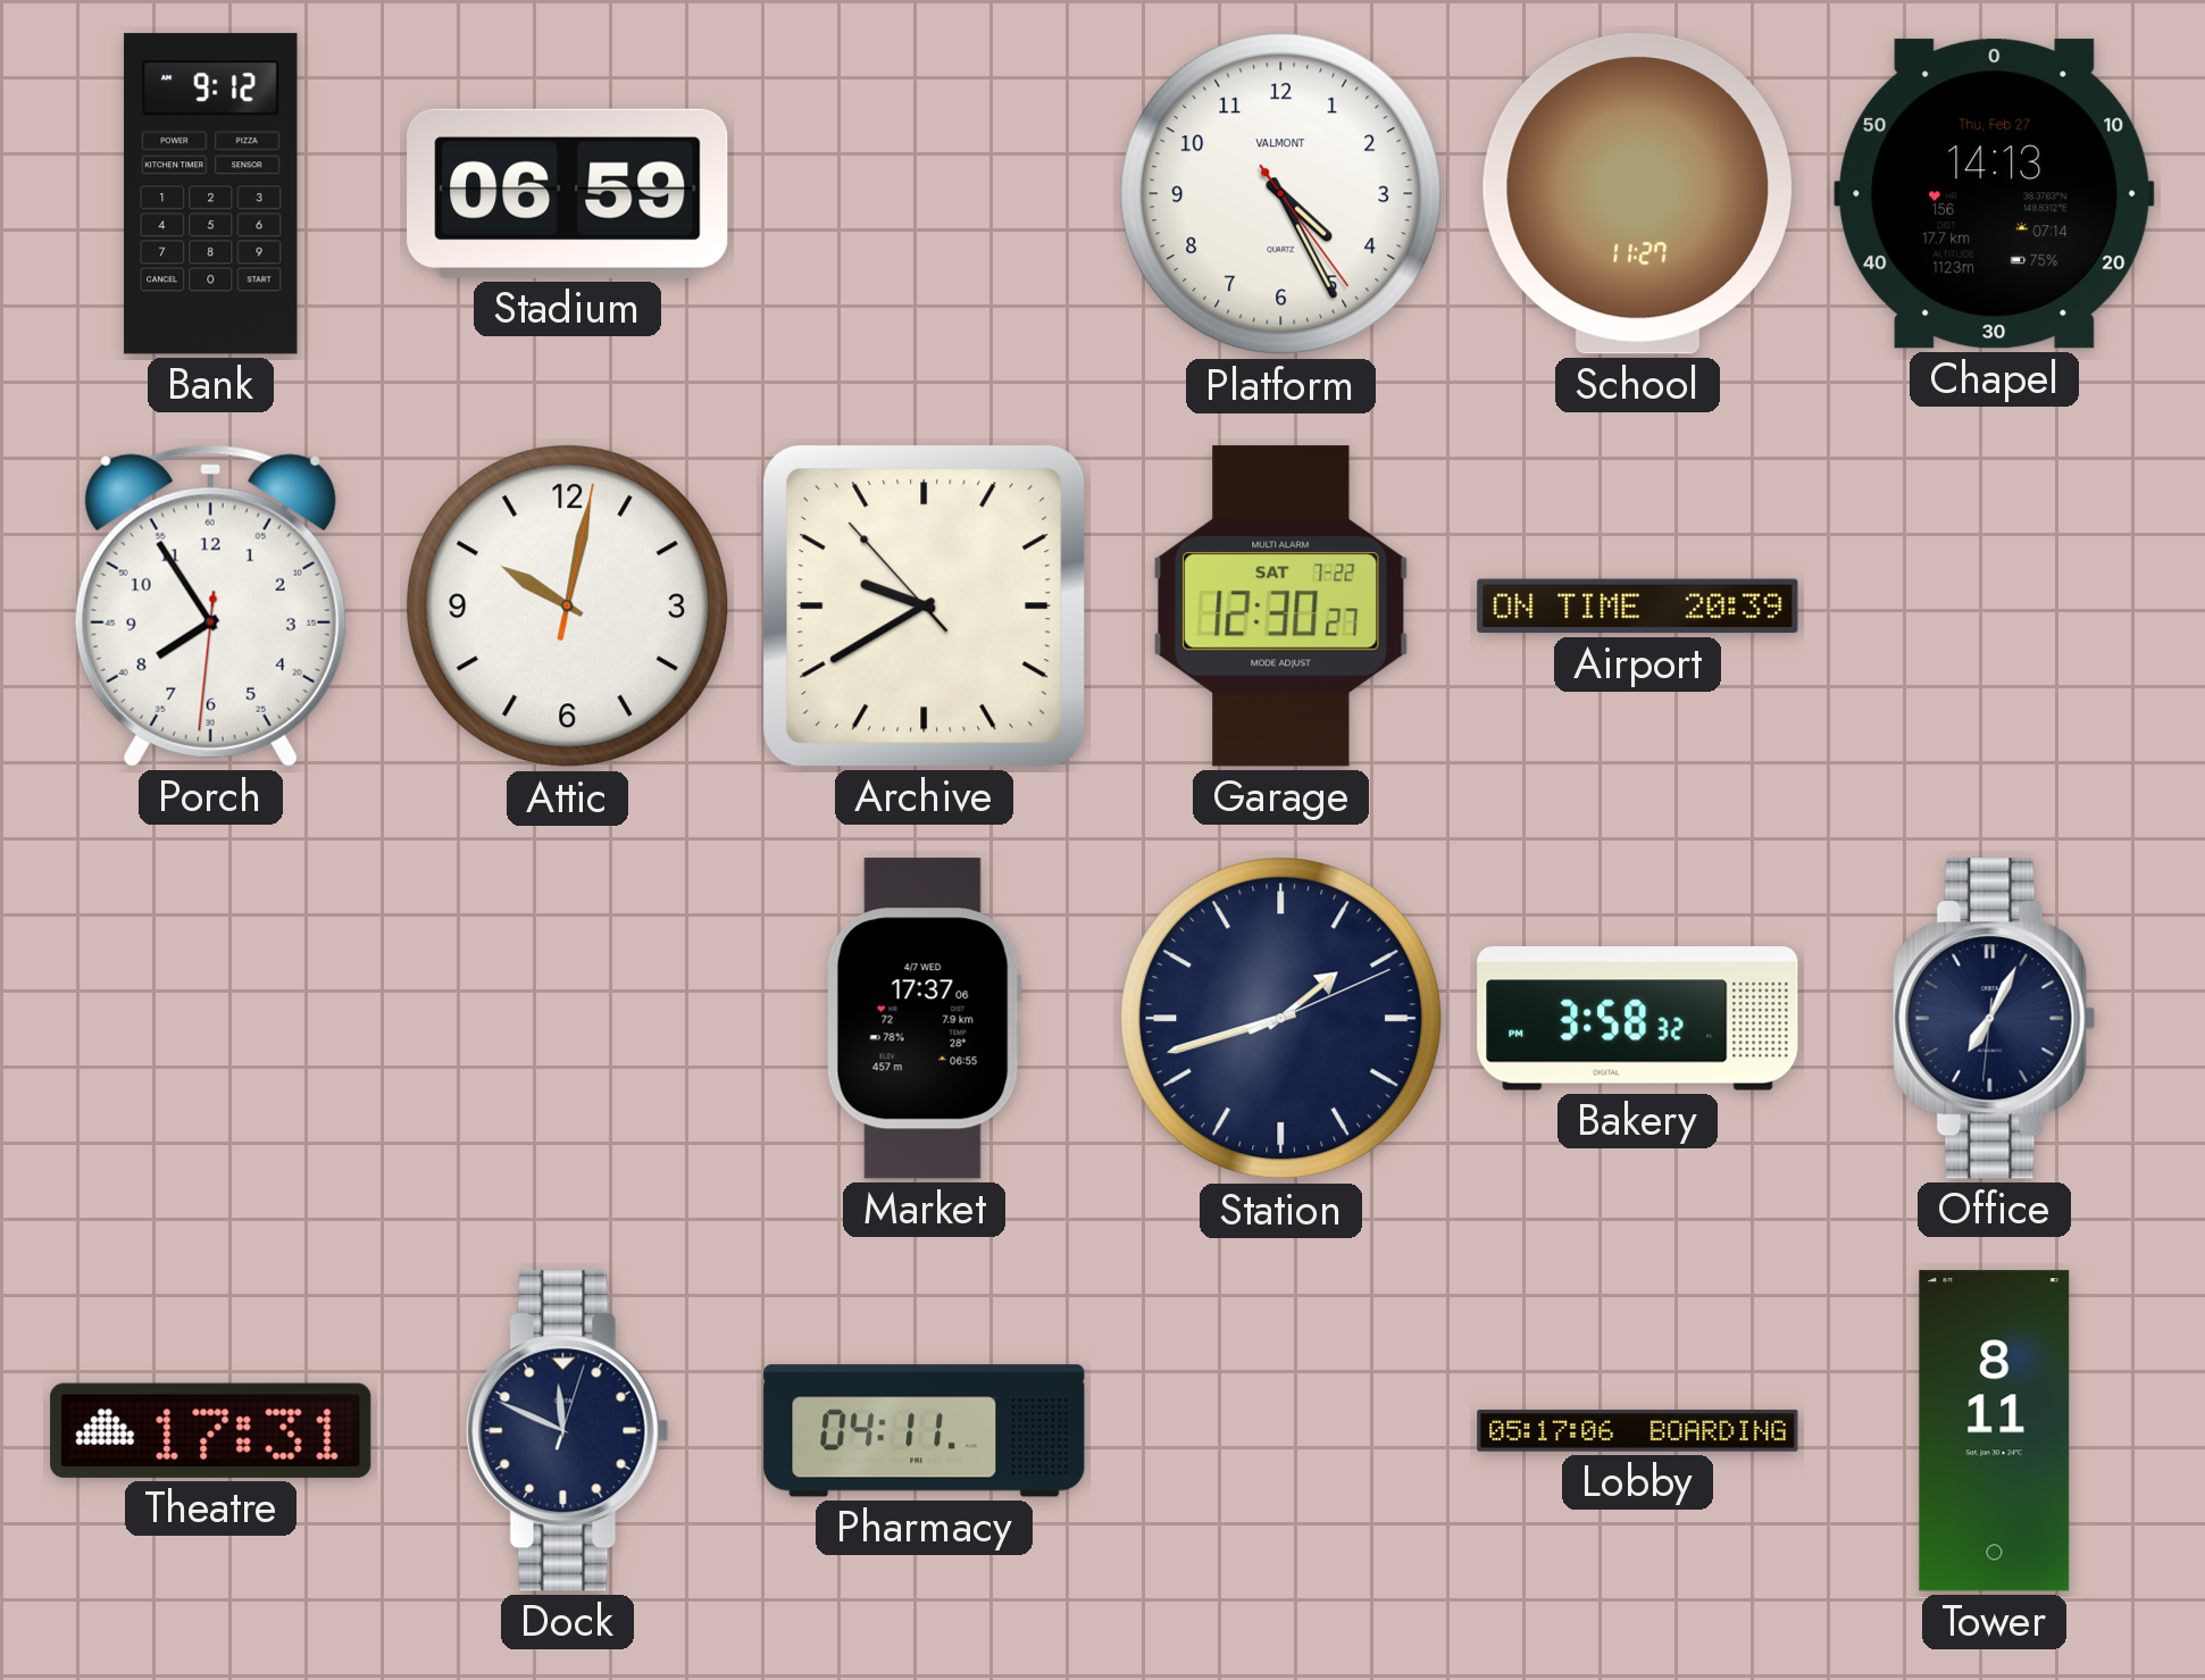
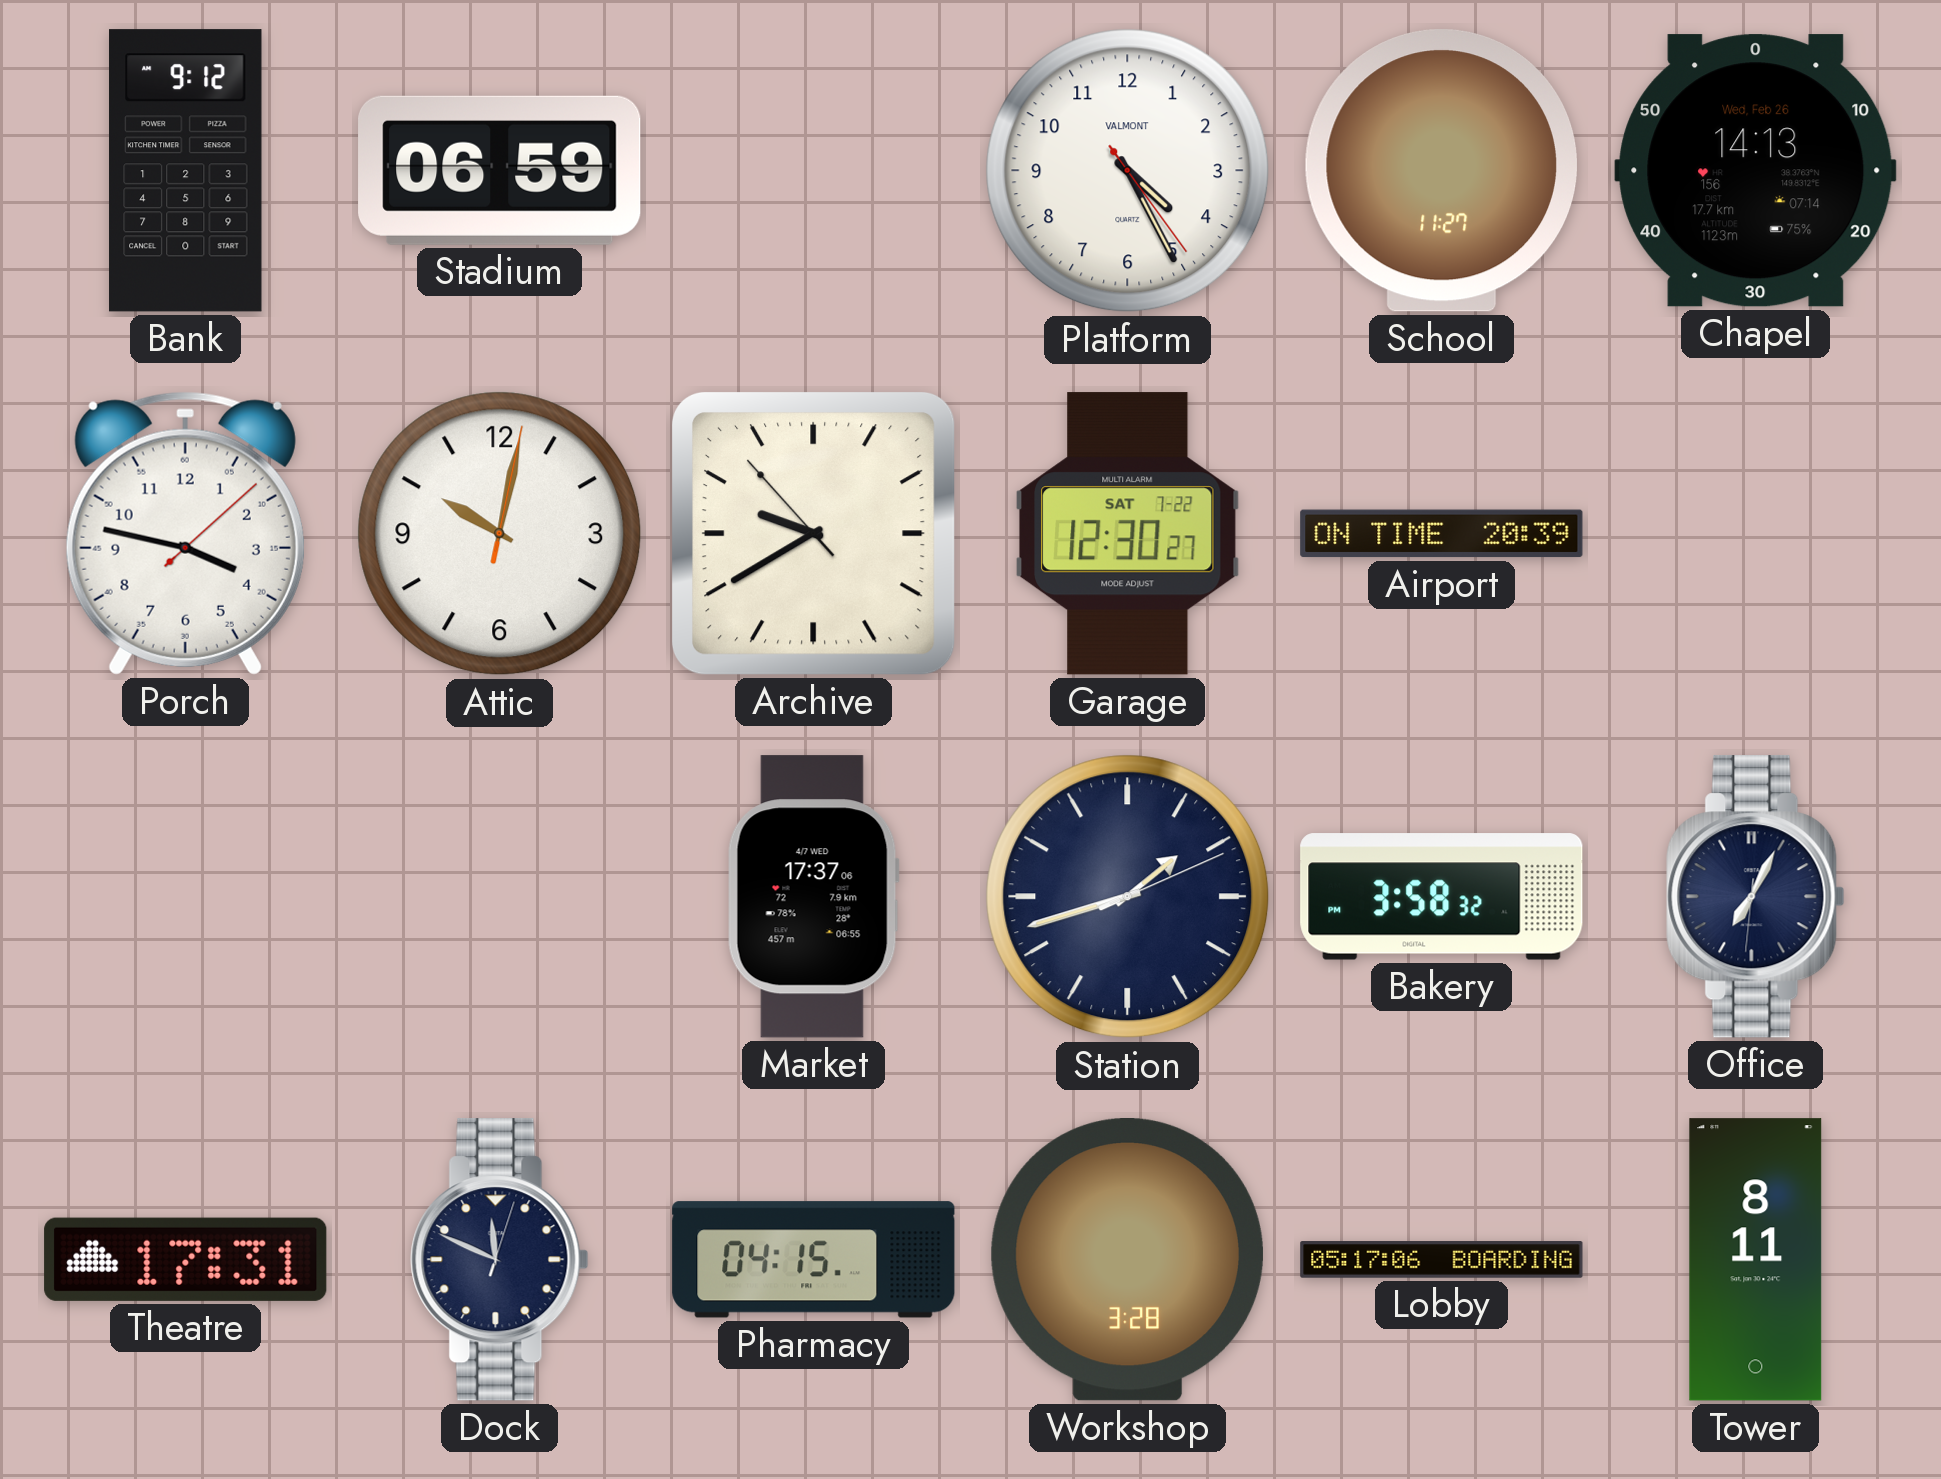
Chapel date: Thu, Feb 27 -> Wed, Feb 26
Porch: 7:54 -> 3:47
Pharmacy: 04:11 -> 04:15
Workshop: none -> 3:28
